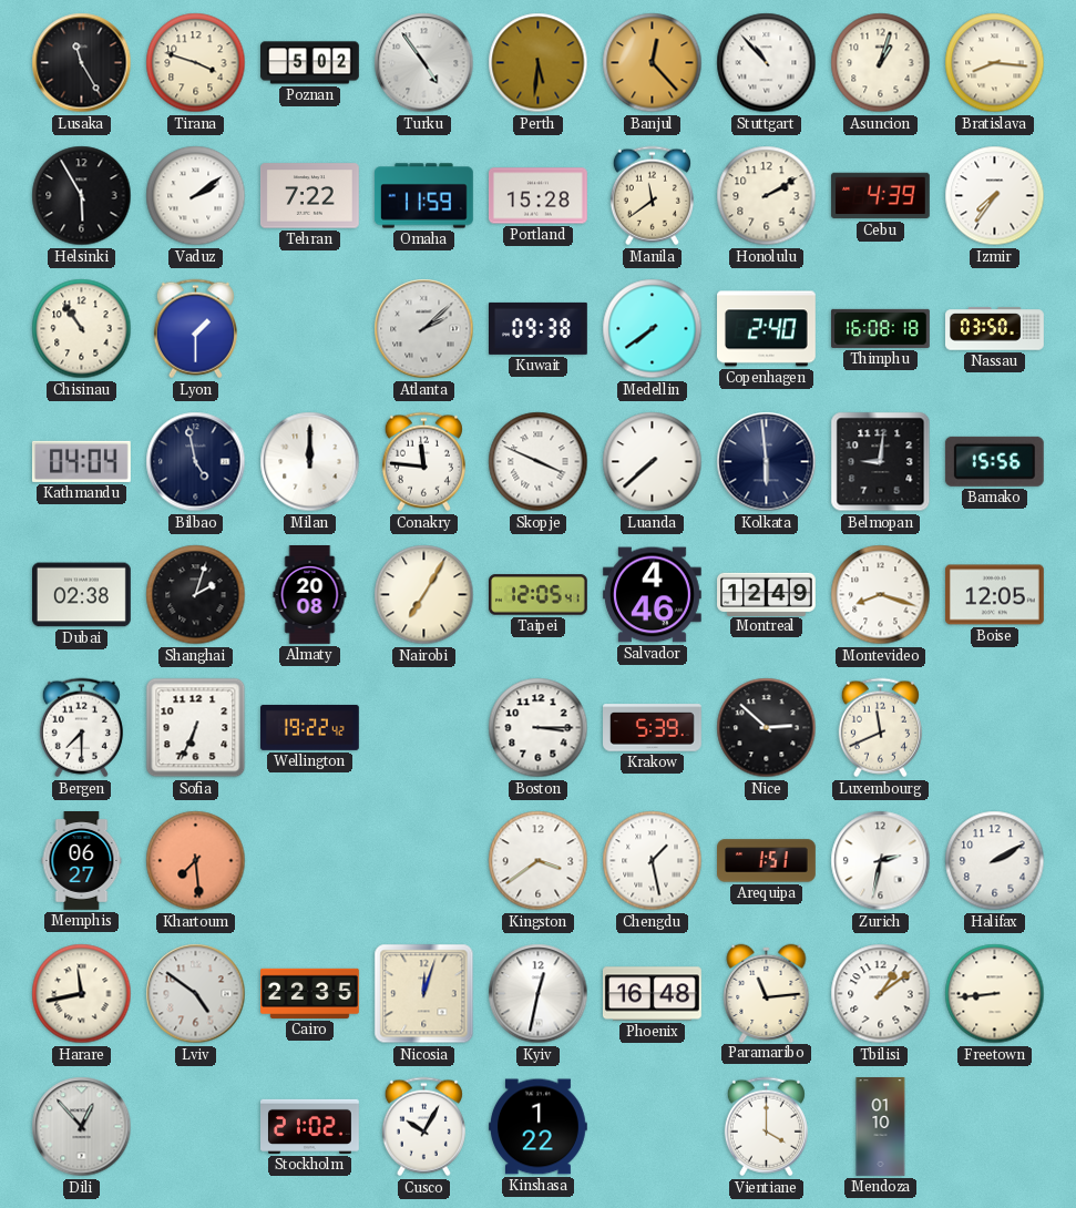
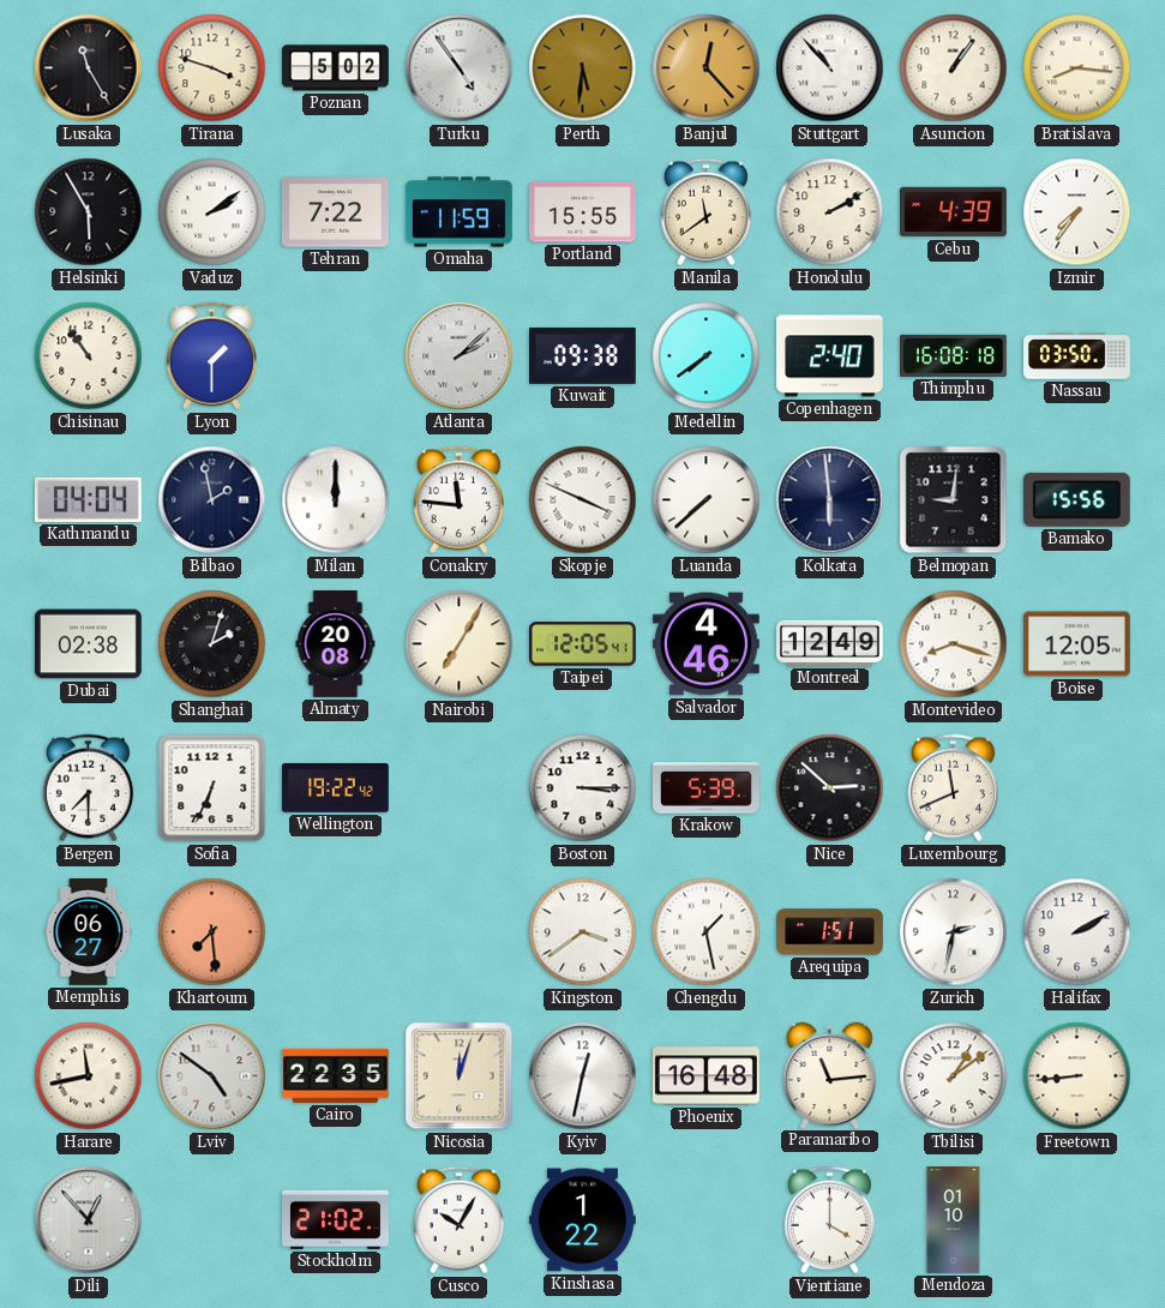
Asuncion: 1:03 -> 1:06
Portland: 15:28 -> 15:55
Bilbao: 4:58 -> 1:58
